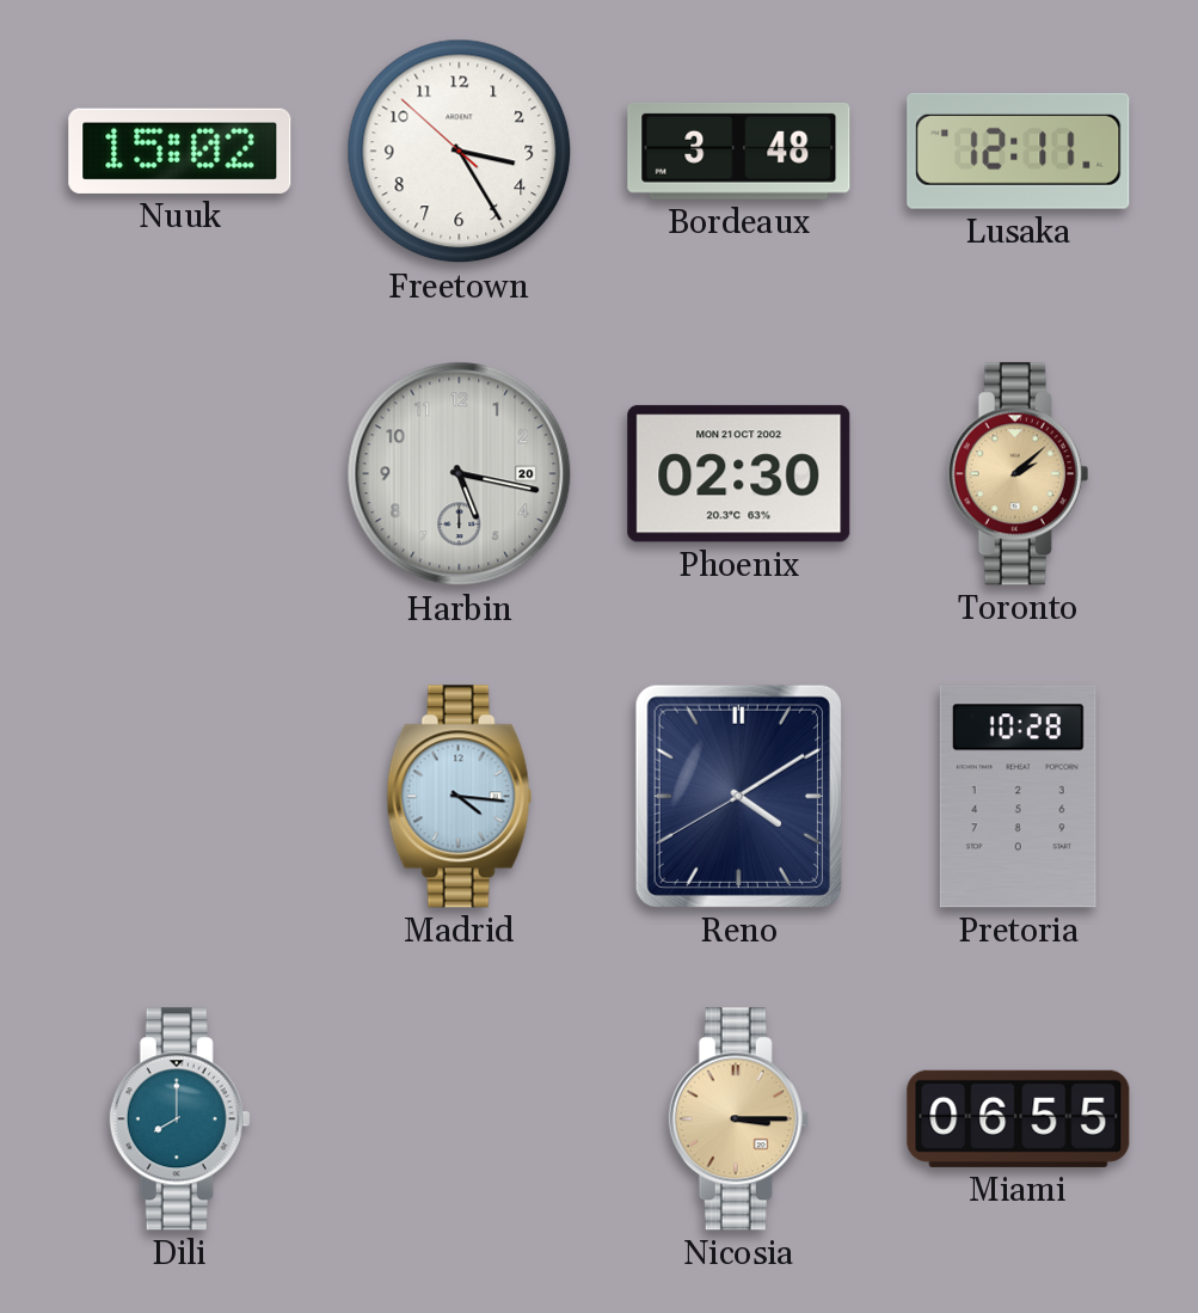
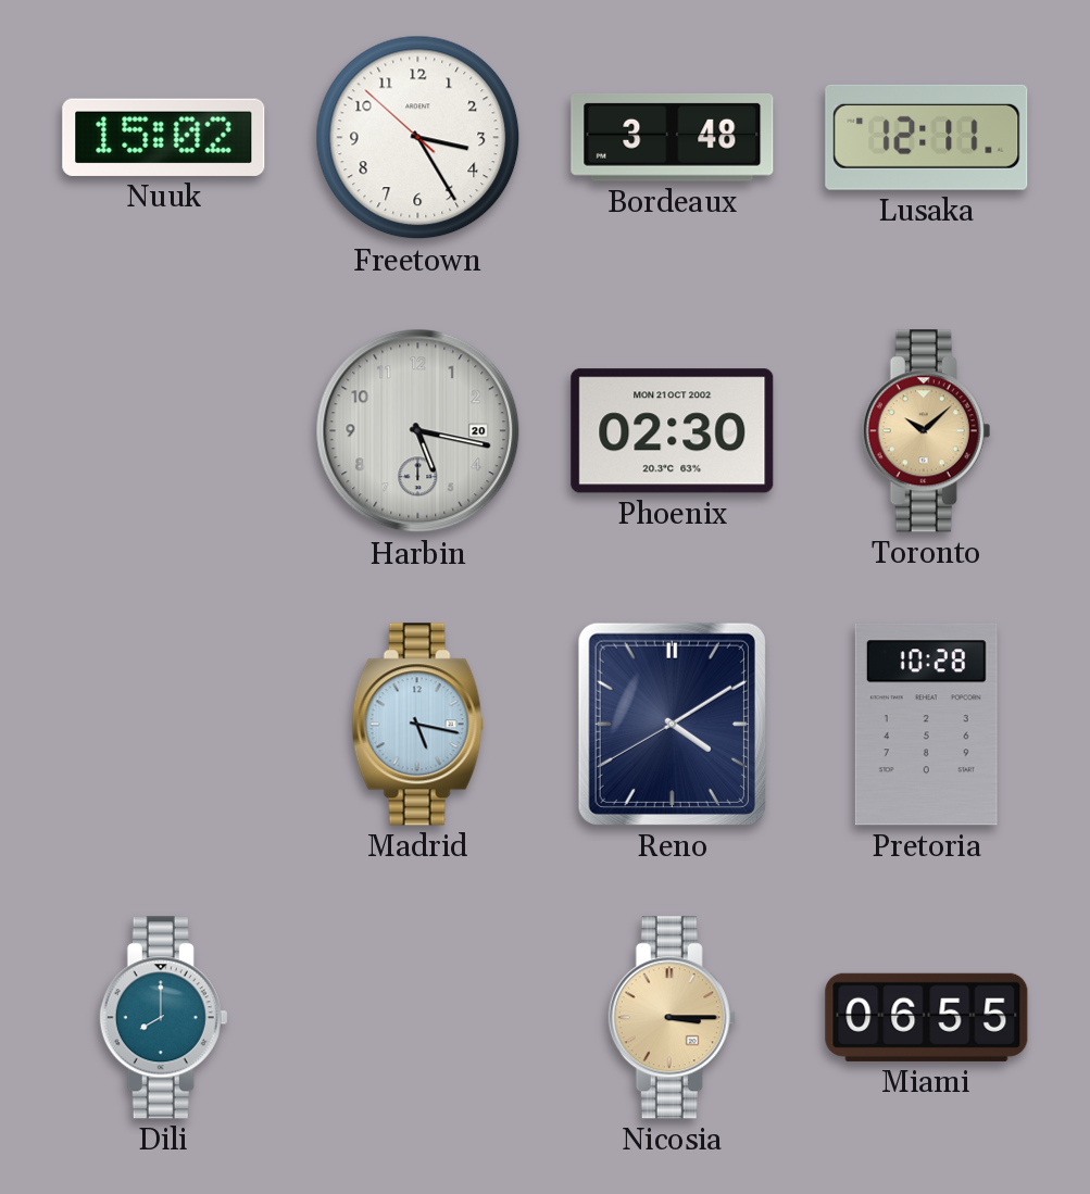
Toronto: 2:08 -> 10:08
Madrid: 4:16 -> 5:17
